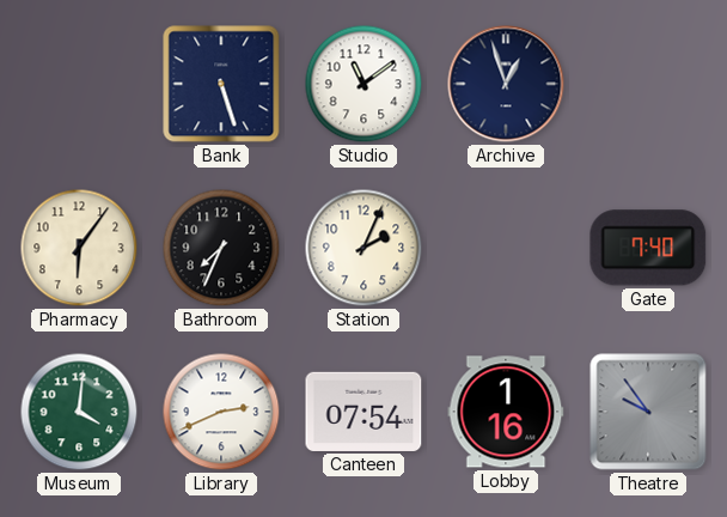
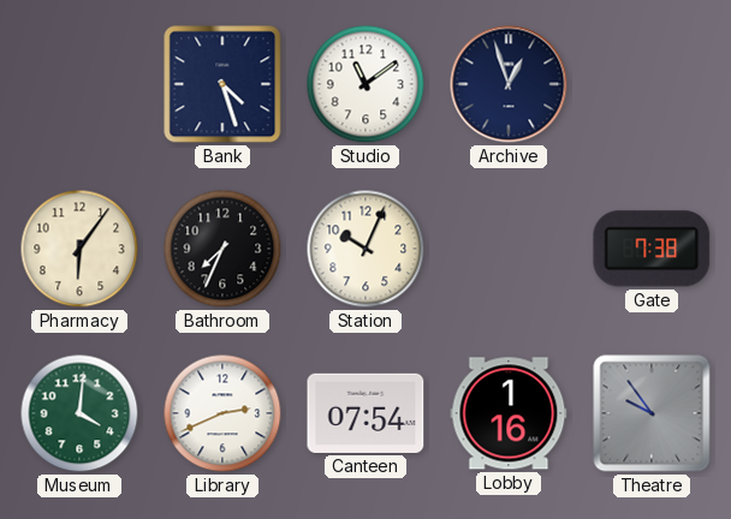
Bank: 5:27 -> 4:27
Station: 2:04 -> 10:04
Gate: 7:40 -> 7:38
